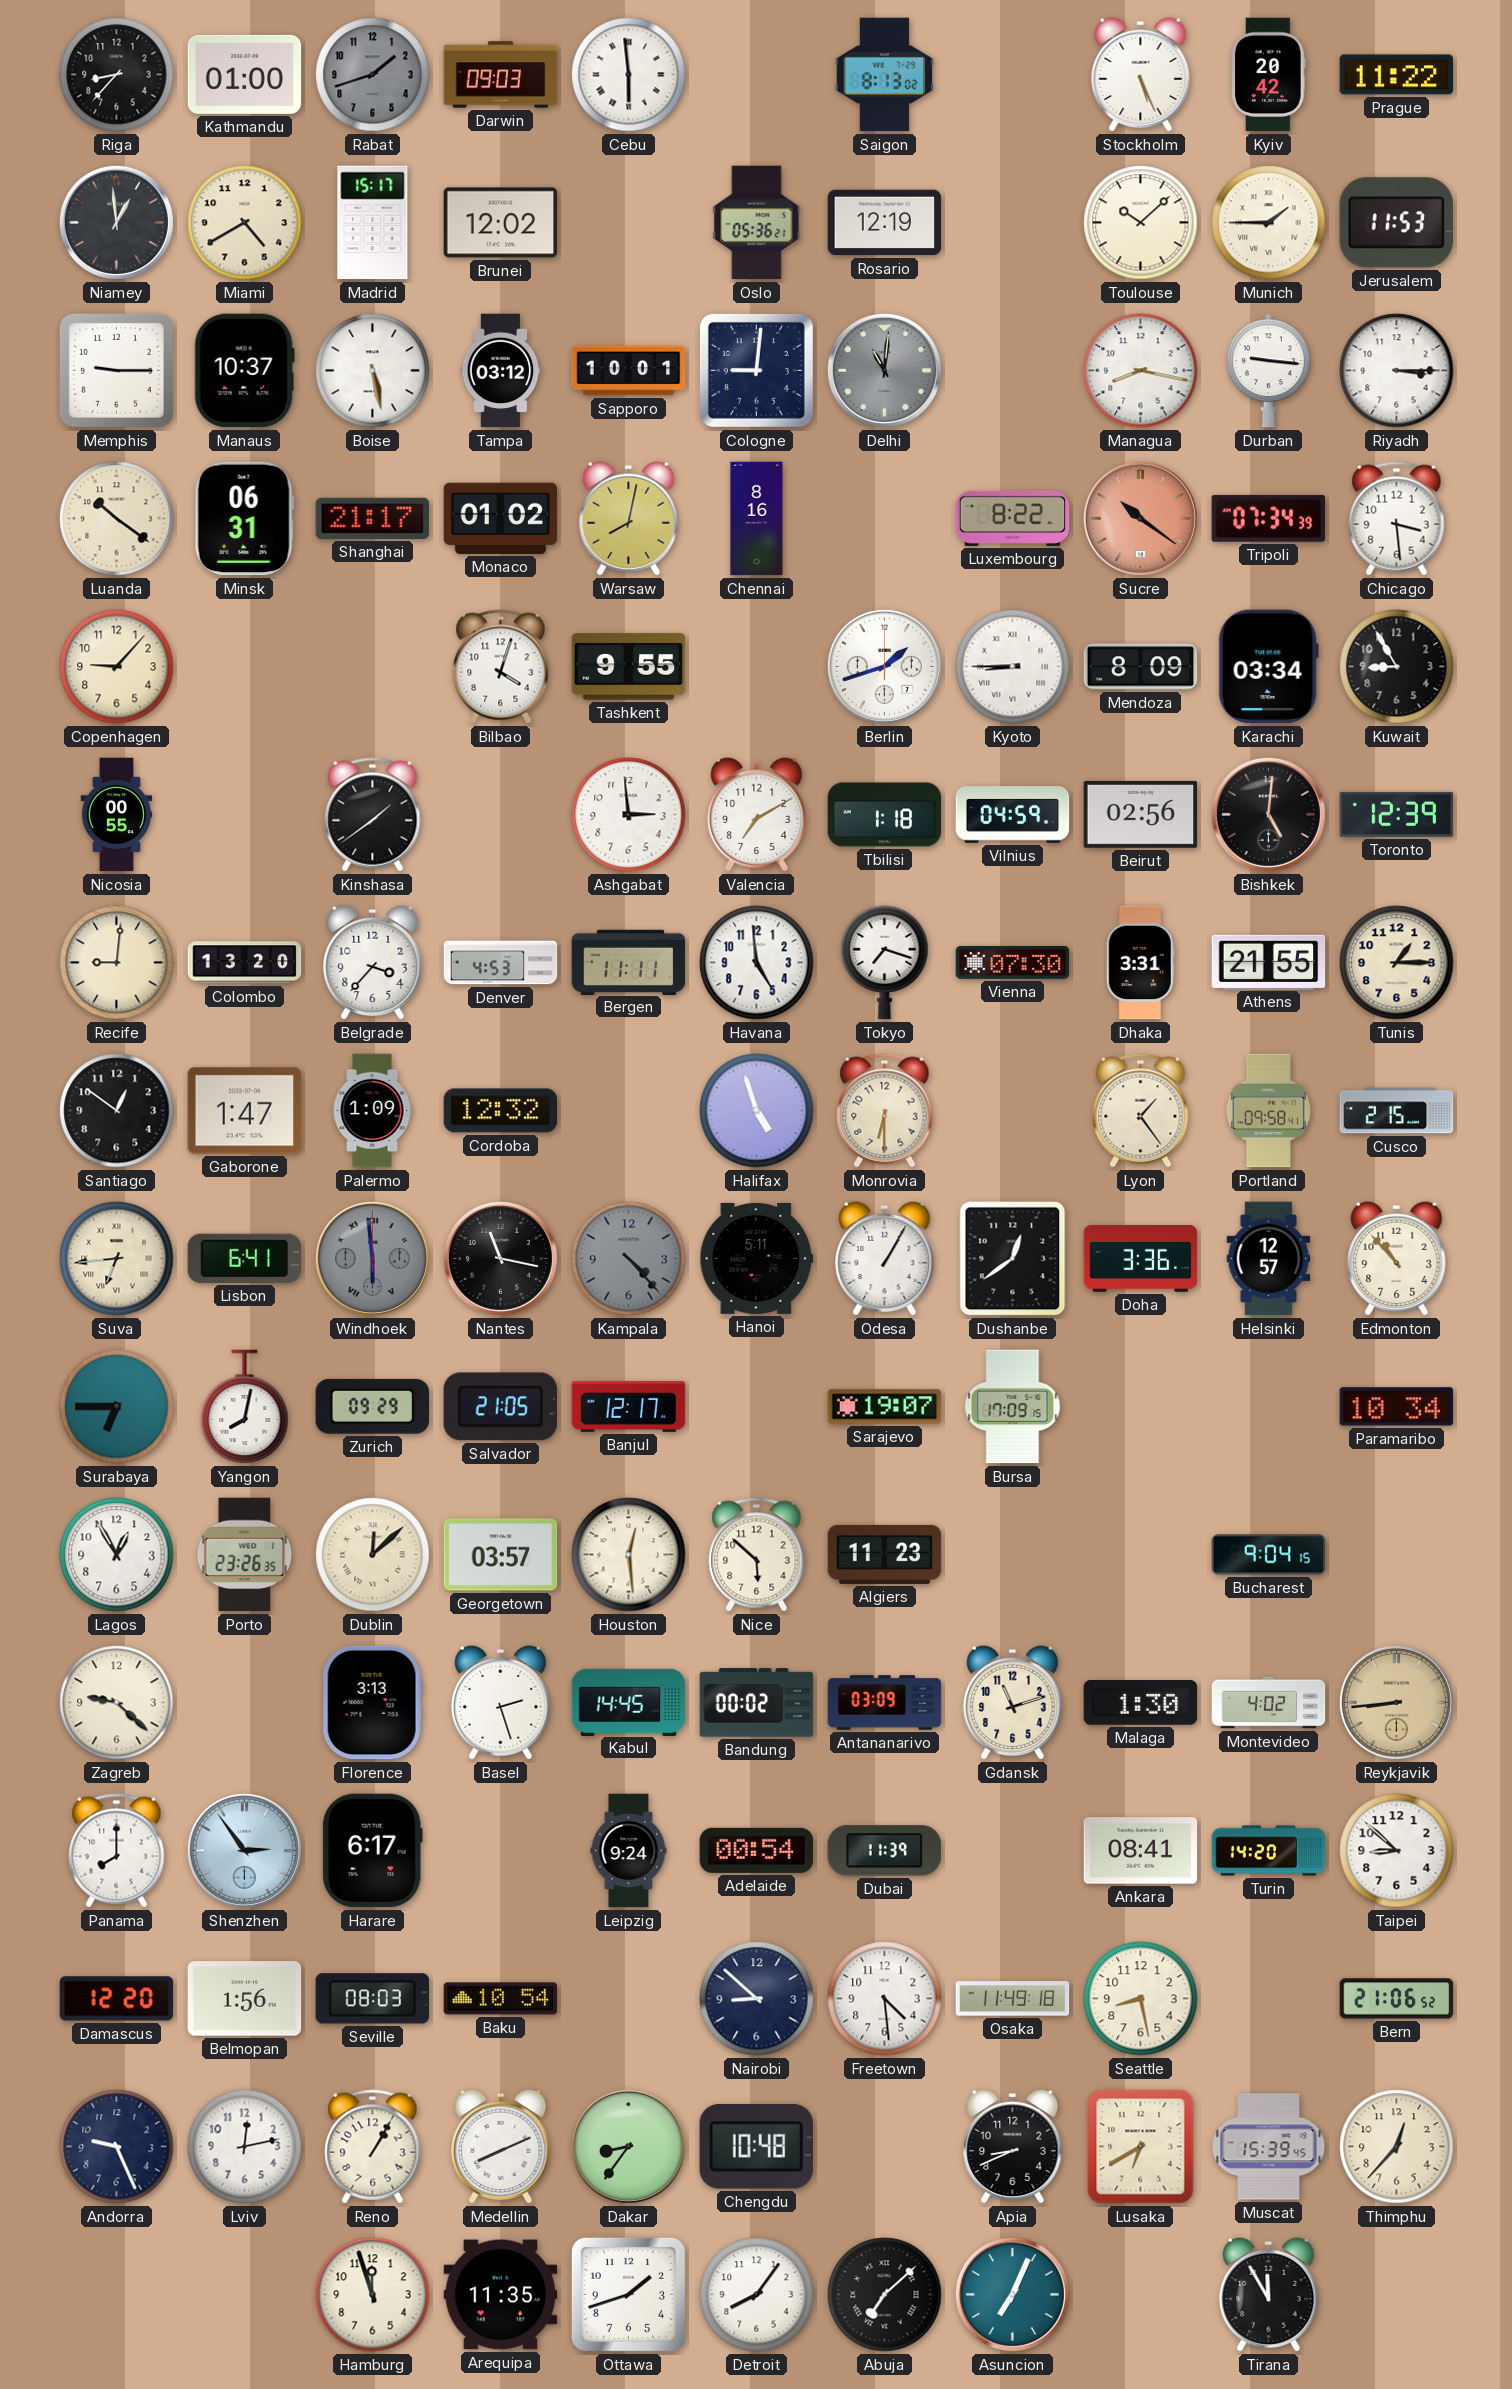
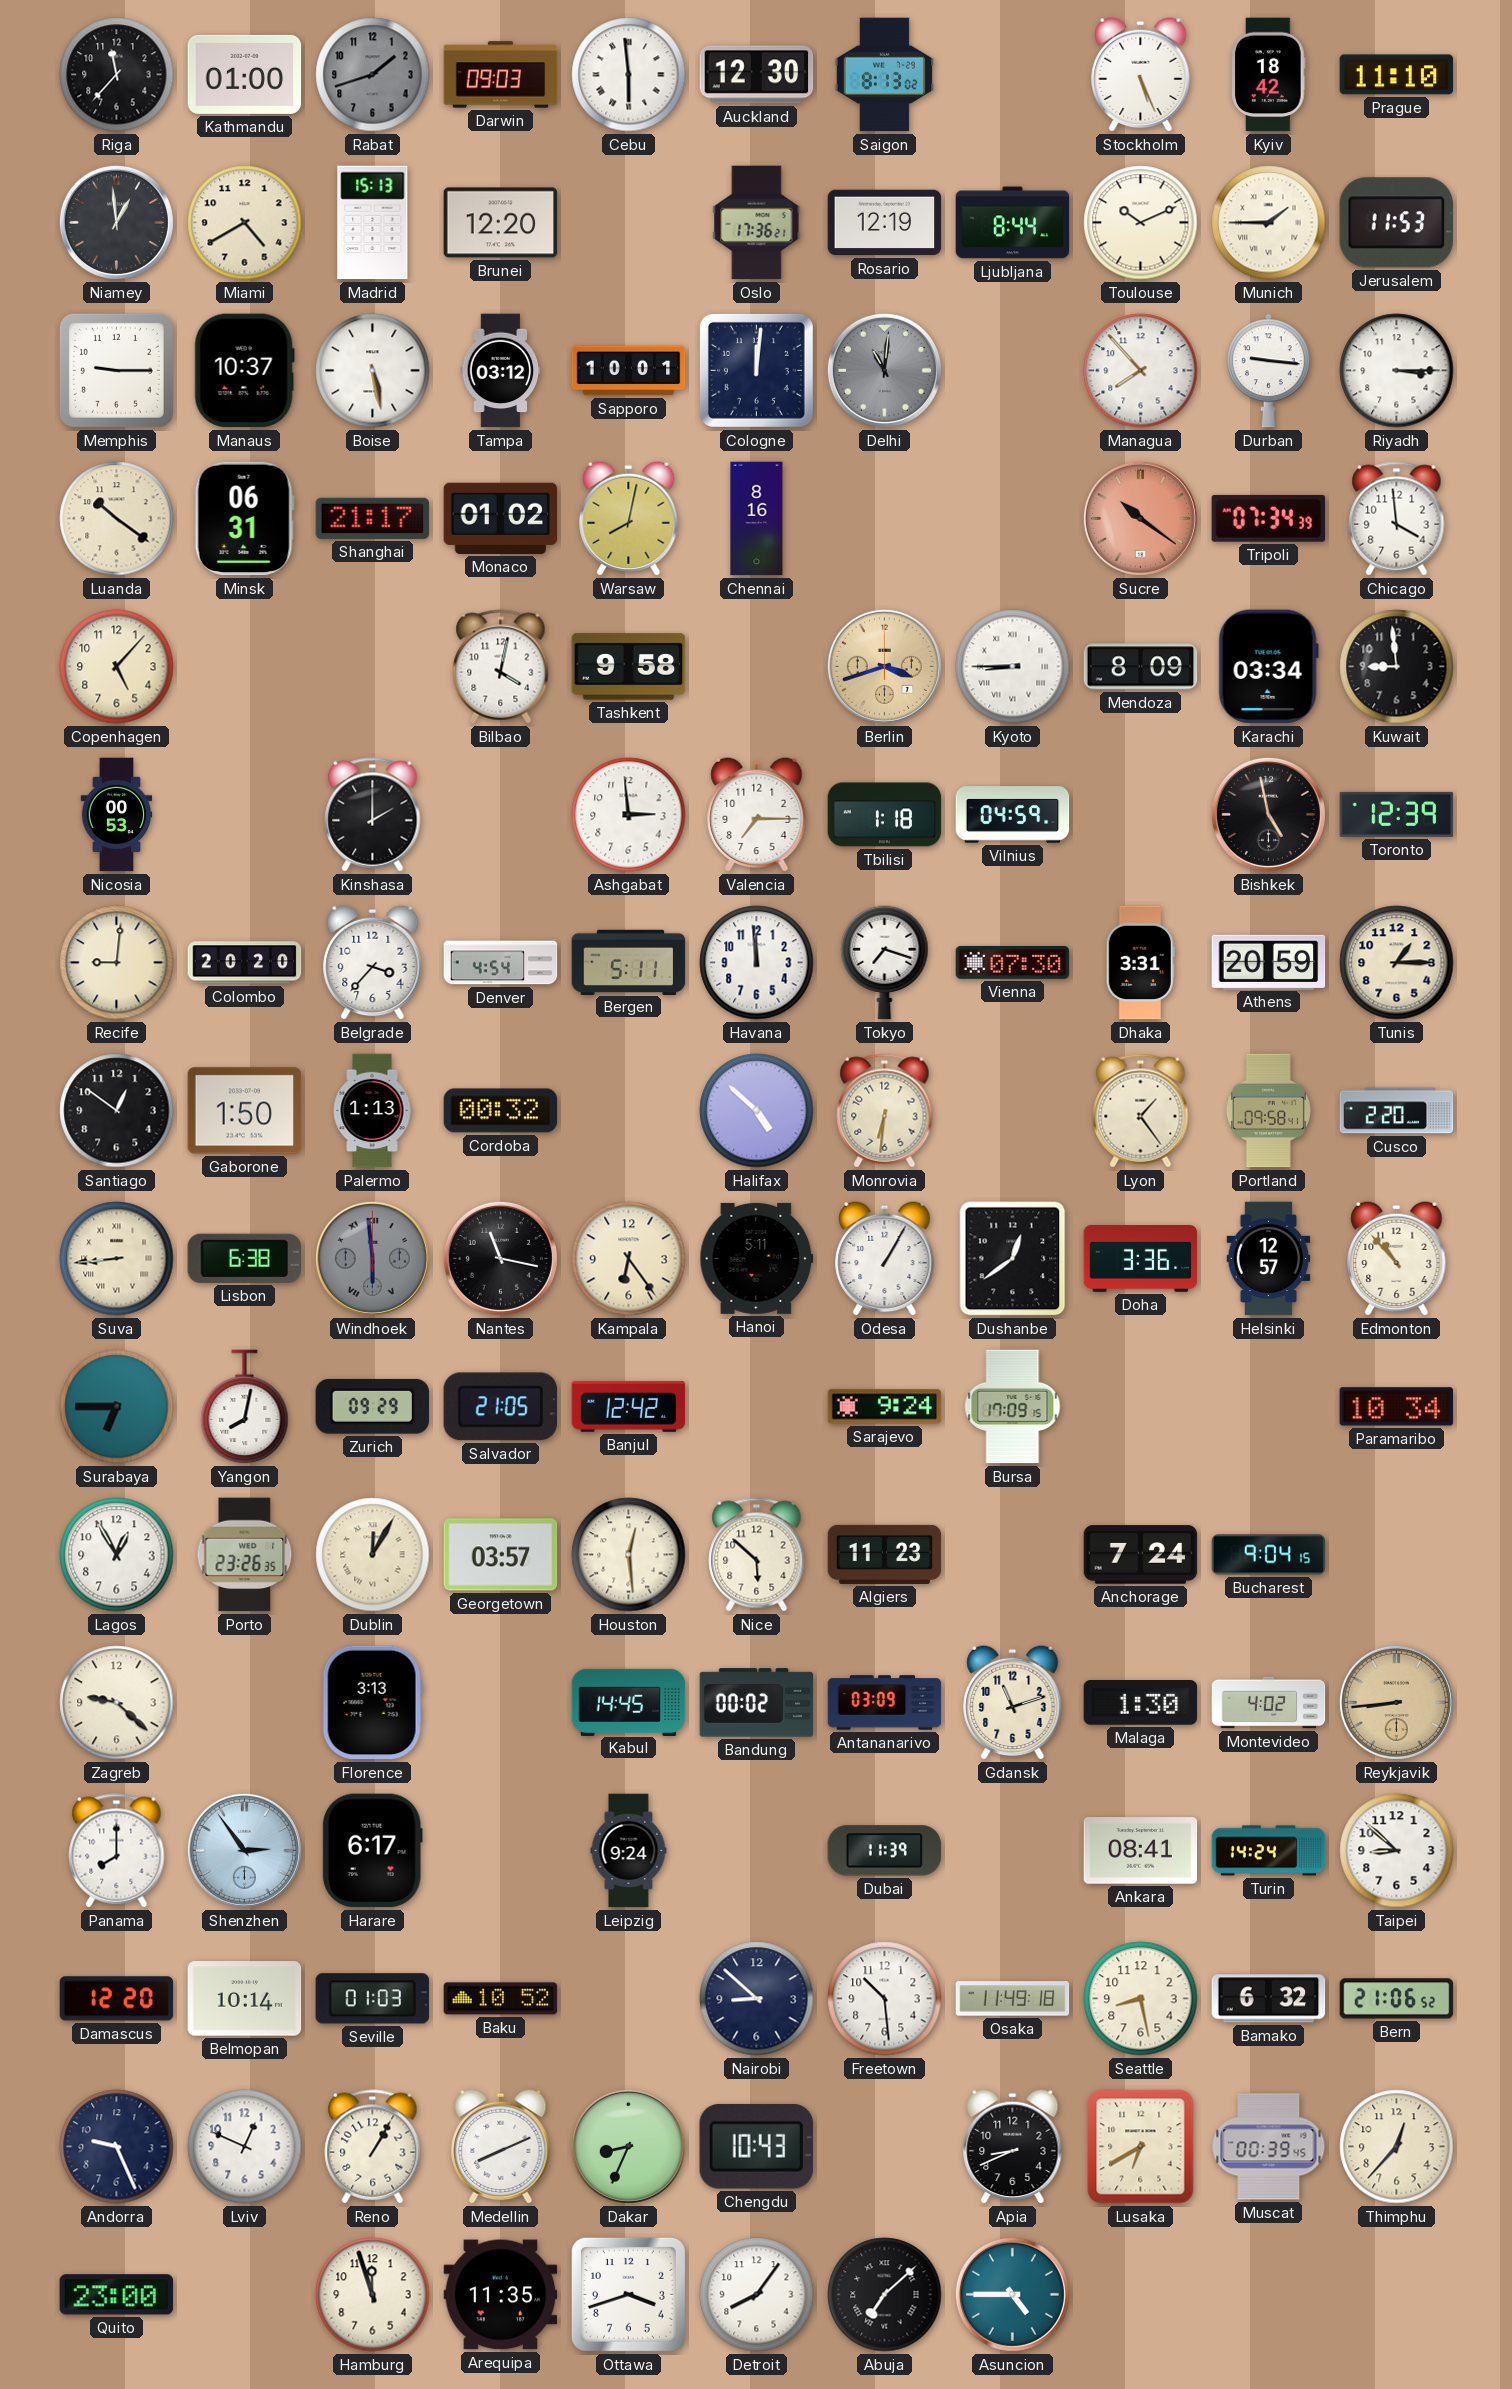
Riga: 8:37 -> 11:37
Auckland: none -> 12:30
Kyiv: 20:42 -> 18:42
Prague: 11:22 -> 11:10
Madrid: 15:17 -> 15:13
Brunei: 12:02 -> 12:20
Oslo: 05:36 -> 17:36
Ljubljana: none -> 8:44
Toulouse: 10:08 -> 10:11
Cologne: 9:01 -> 12:01
Managua: 8:17 -> 7:53
Luxembourg: 8:22 -> none
Chicago: 3:29 -> 3:59
Copenhagen: 9:07 -> 5:07
Bilbao: 4:03 -> 4:02
Tashkent: 9:55 -> 9:58
Berlin: 1:42 -> 3:42
Berlin dial: white -> champagne
Kuwait: 8:55 -> 8:59
Nicosia: 00:55 -> 00:53
Kinshasa: 1:39 -> 2:00
Valencia: 7:10 -> 7:15
Beirut: 02:56 -> none
Bishkek: 5:01 -> 4:58
Colombo: 13:20 -> 20:20
Denver: 4:53 -> 4:54
Bergen: 11:11 -> 5:11
Havana: 4:59 -> 11:59
Athens: 21:55 -> 20:59
Gaborone: 1:47 -> 1:50
Palermo: 1:09 -> 1:13
Cordoba: 12:32 -> 00:32
Halifax: 4:57 -> 4:52
Monrovia: 6:30 -> 6:31
Cusco: 2:15 -> 2:20
Suva: 6:44 -> 8:44
Lisbon: 6:41 -> 6:38
Kampala: 4:23 -> 6:24
Kampala dial: grey -> cream
Banjul: 12:17 -> 12:42
Sarajevo: 19:07 -> 9:24
Dublin: 12:08 -> 12:05
Anchorage: none -> 7:24
Basel: 2:27 -> none
Adelaide: 00:54 -> none
Turin: 14:20 -> 14:24
Belmopan: 1:56 -> 10:14
Seville: 08:03 -> 01:03
Baku: 10:54 -> 10:52
Freetown: 4:29 -> 10:29
Bamako: none -> 6:32
Lviv: 12:13 -> 12:49
Dakar: 8:36 -> 8:34
Chengdu: 10:48 -> 10:43
Muscat: 15:39 -> 00:39
Quito: none -> 23:00
Ottawa: 1:42 -> 3:42
Asuncion: 7:04 -> 4:45
Tirana: 11:55 -> none
